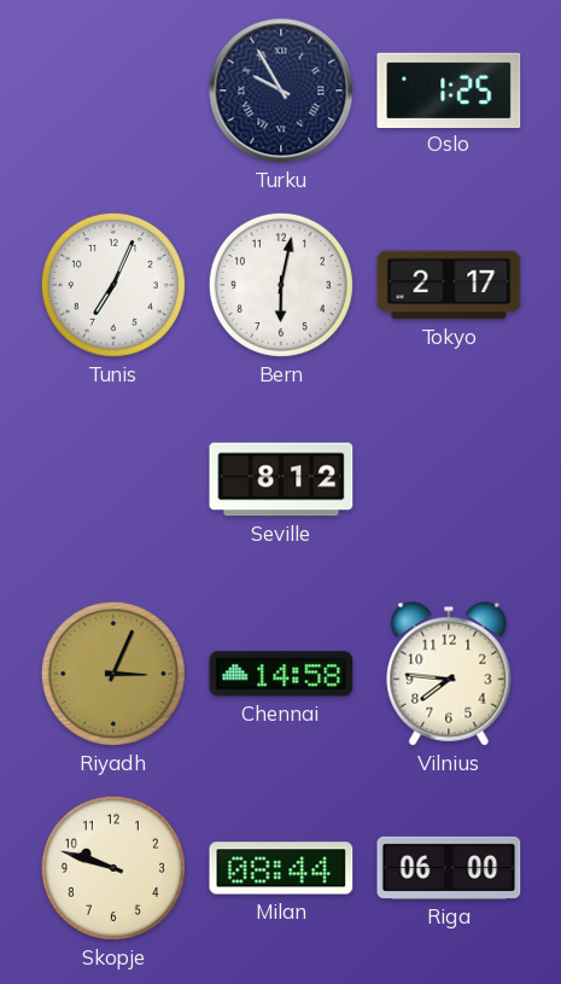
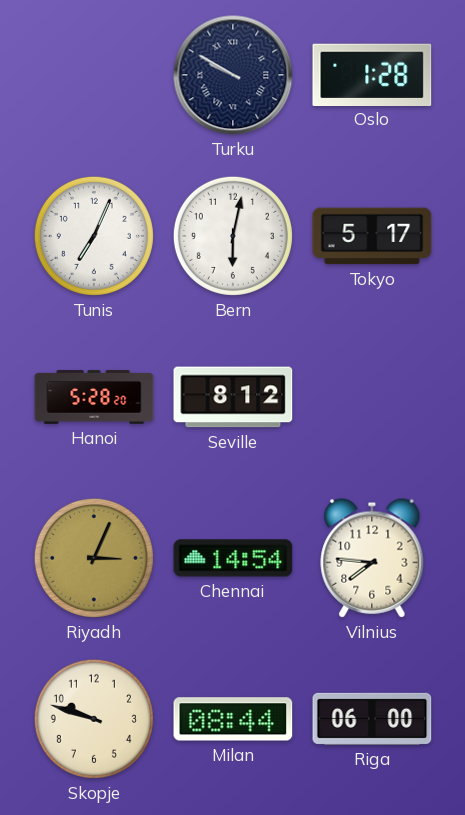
Turku: 9:55 -> 9:50
Oslo: 1:25 -> 1:28
Tokyo: 2:17 -> 5:17
Hanoi: none -> 5:28
Chennai: 14:58 -> 14:54
